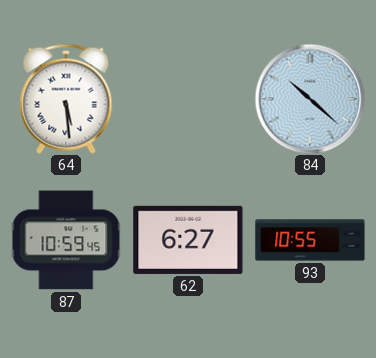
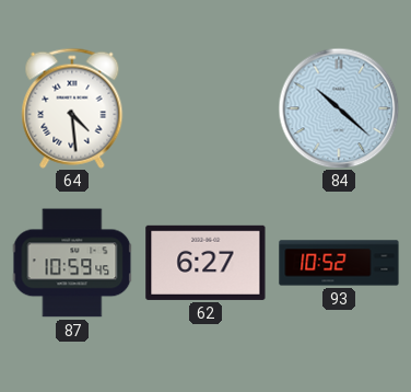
64: 5:29 -> 4:29
93: 10:55 -> 10:52
